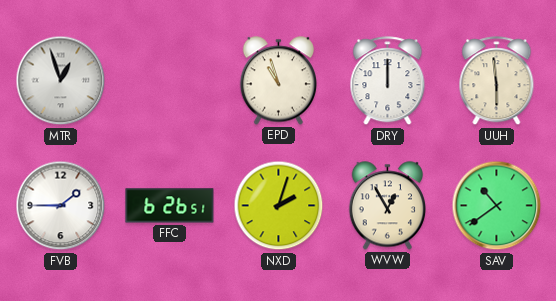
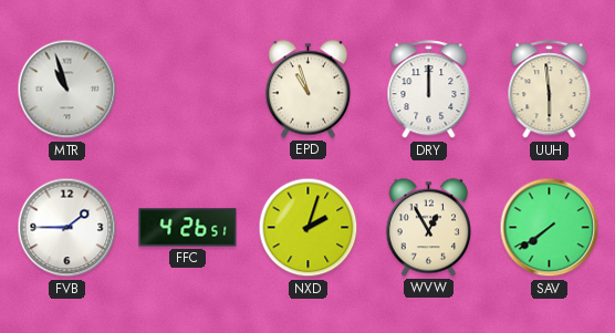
MTR: 12:57 -> 10:57
FFC: 6:26 -> 4:26
SAV: 10:39 -> 7:39
